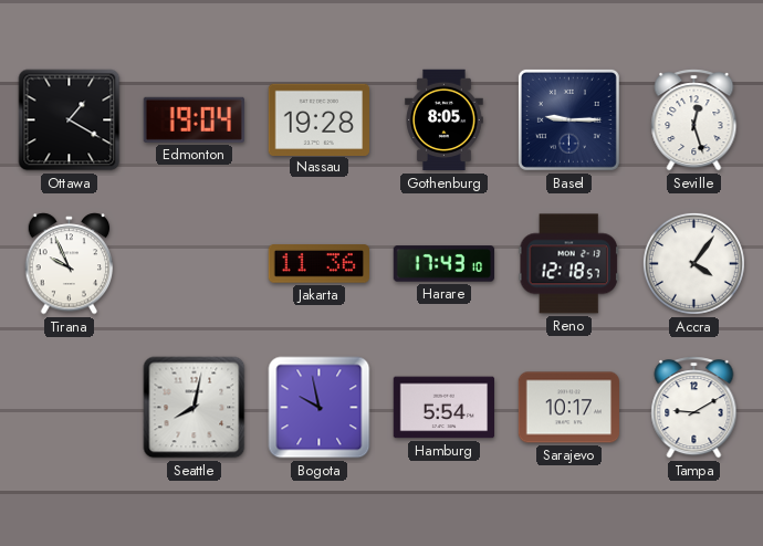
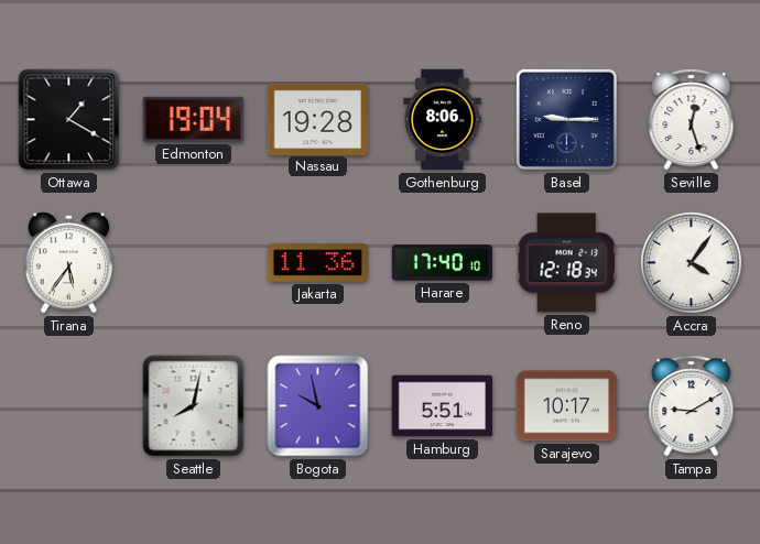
Gothenburg: 8:05 -> 8:06
Tirana: 9:56 -> 5:36
Harare: 17:43 -> 17:40
Reno: 12:18:57 -> 12:18:34
Hamburg: 5:54 -> 5:51
